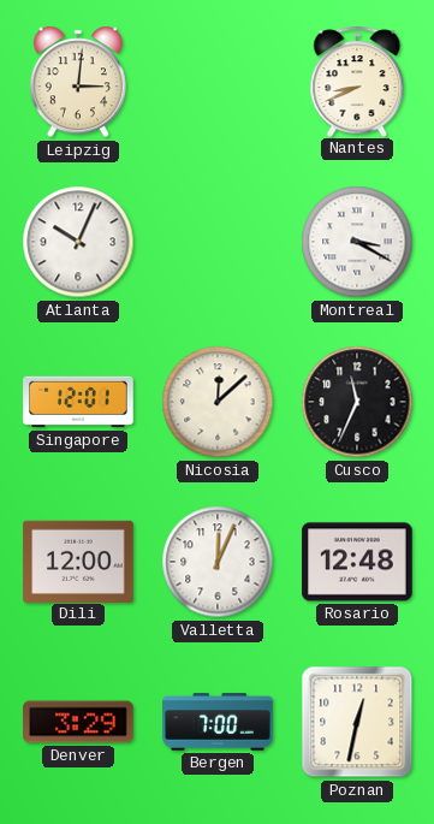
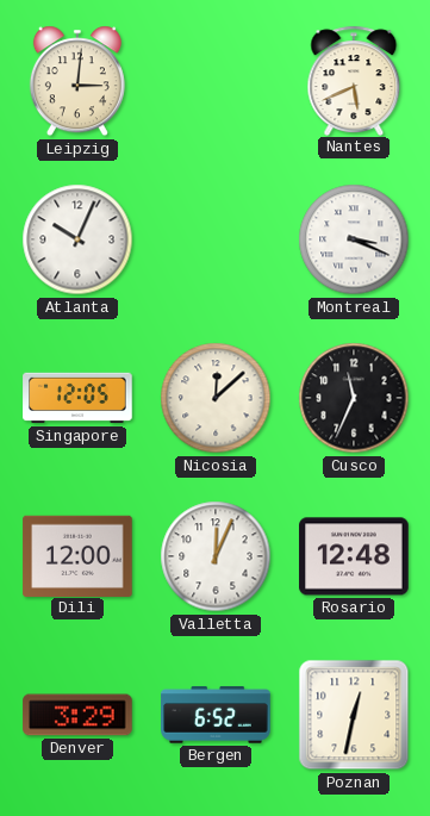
Nantes: 8:41 -> 5:41
Montreal: 3:20 -> 3:19
Singapore: 12:01 -> 12:05
Bergen: 7:00 -> 6:52
